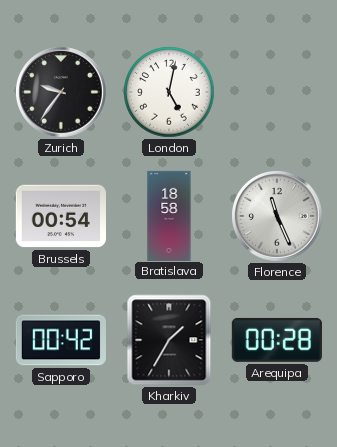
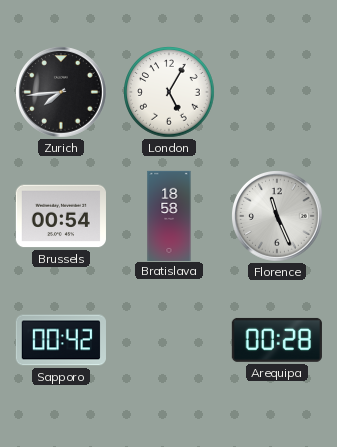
Zurich: 9:36 -> 7:44
London: 5:02 -> 5:05
Kharkiv: 1:35 -> none
